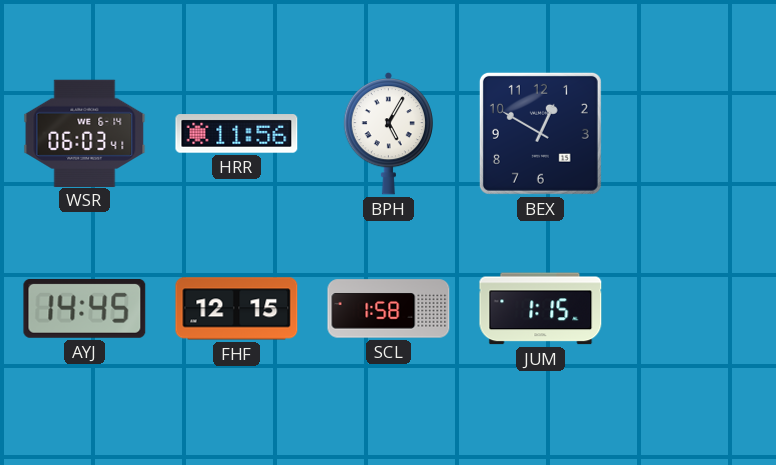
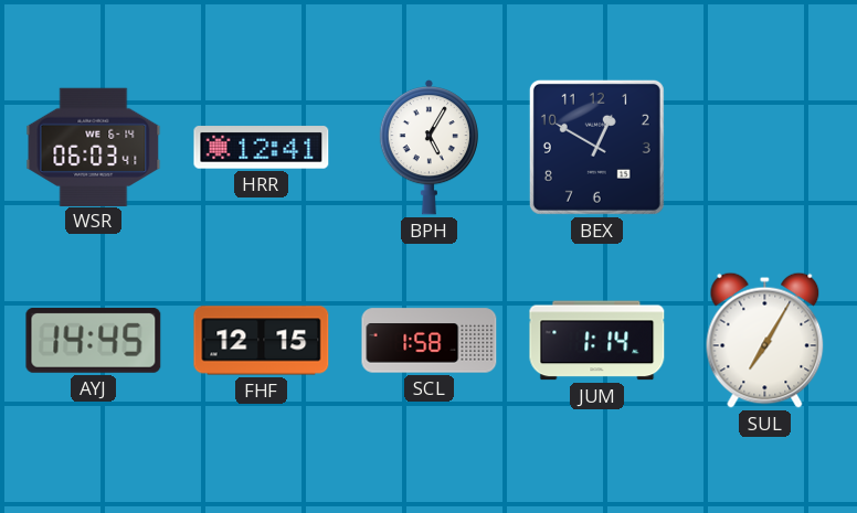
HRR: 11:56 -> 12:41
JUM: 1:15 -> 1:14
SUL: none -> 7:05
